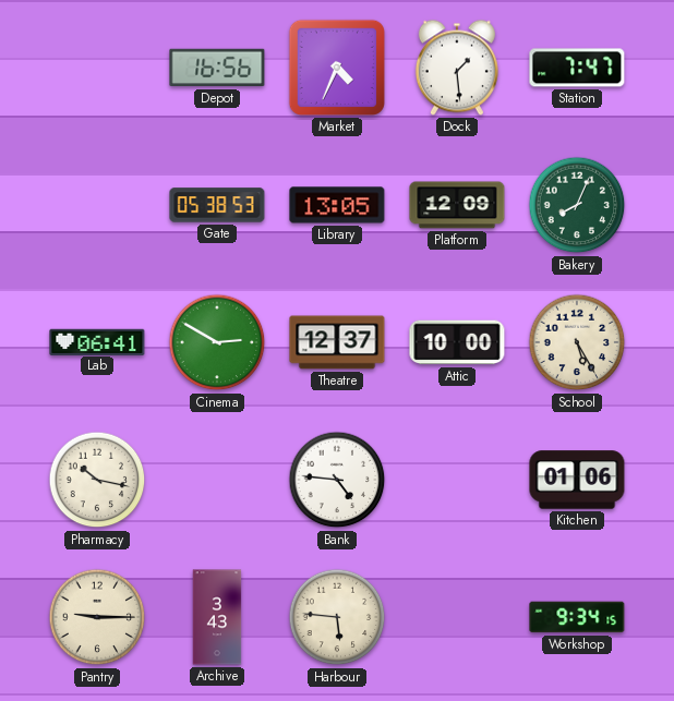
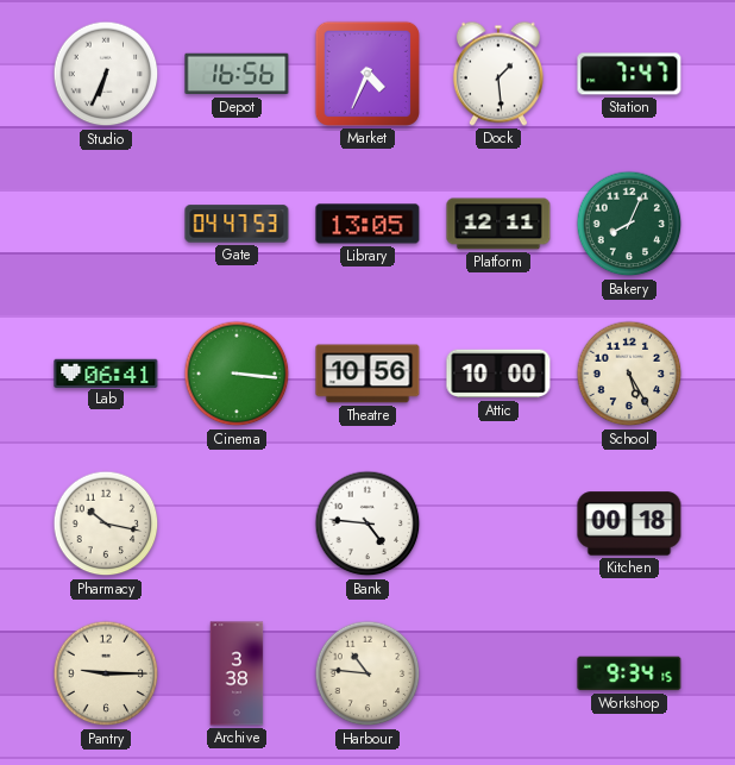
Studio: none -> 6:34
Gate: 05:38 -> 04:47
Platform: 12:09 -> 12:11
Cinema: 2:50 -> 3:16
Theatre: 12:37 -> 10:56
Kitchen: 01:06 -> 00:18
Archive: 3:43 -> 3:38
Harbour: 5:46 -> 10:46
